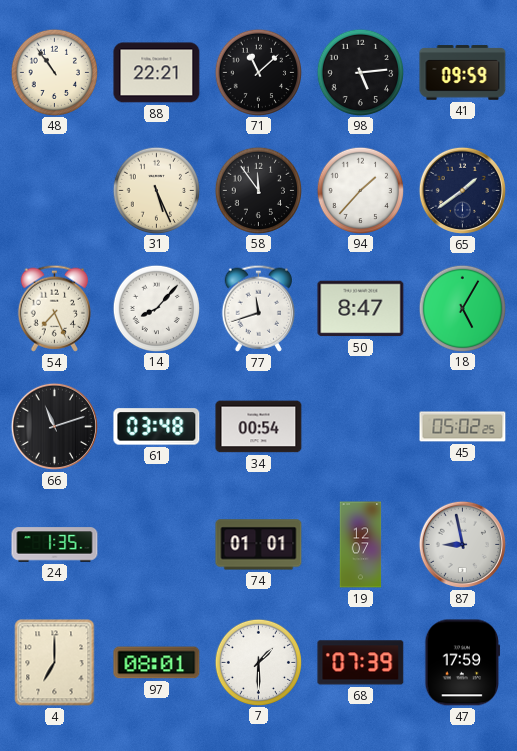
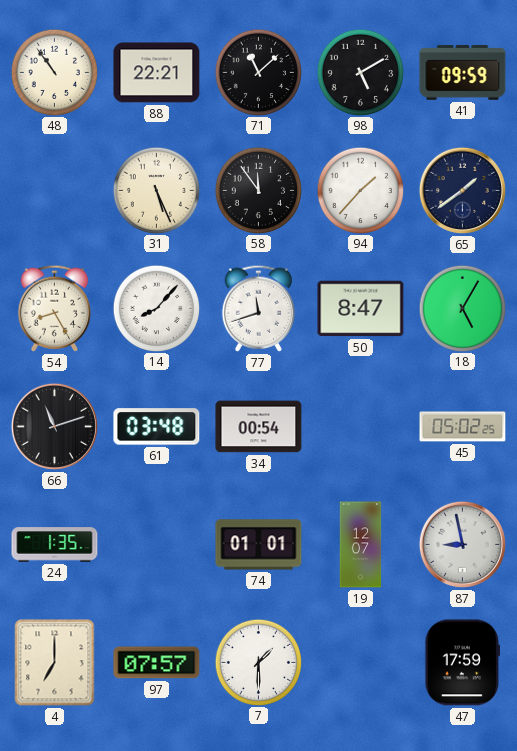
98: 5:14 -> 5:10
54: 7:26 -> 8:25
97: 08:01 -> 07:57
68: 07:39 -> none
